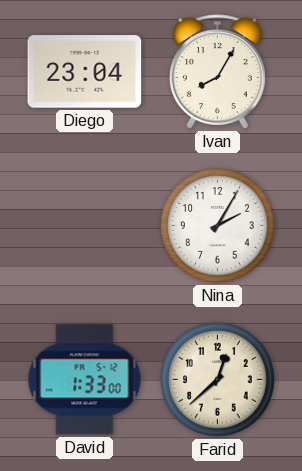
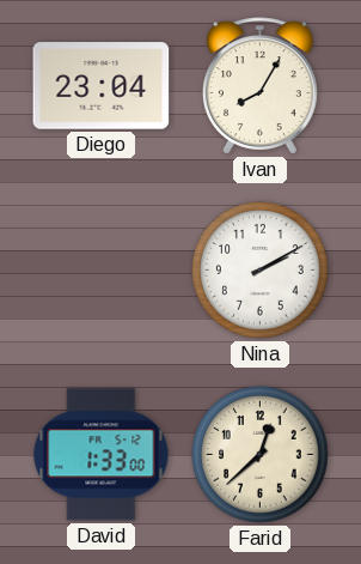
Nina: 2:05 -> 2:10
